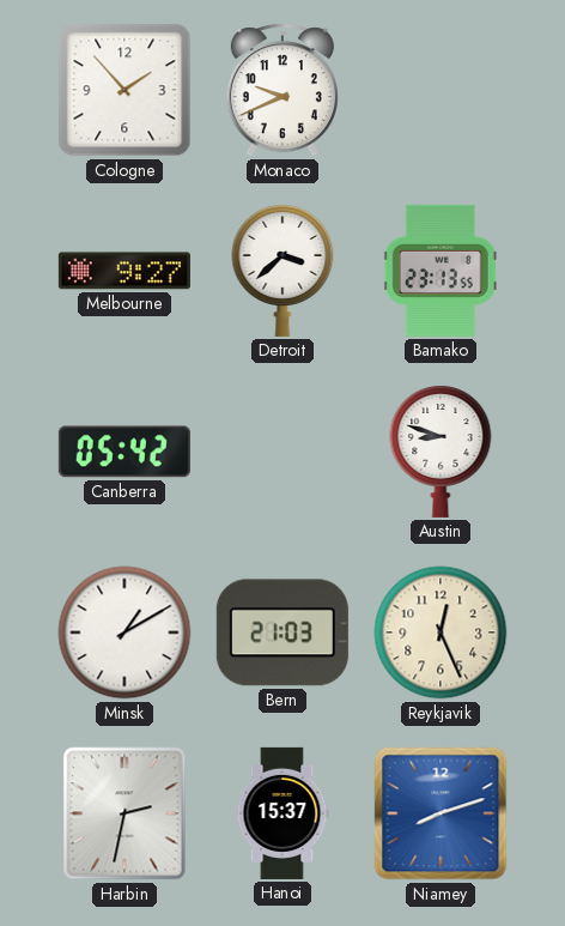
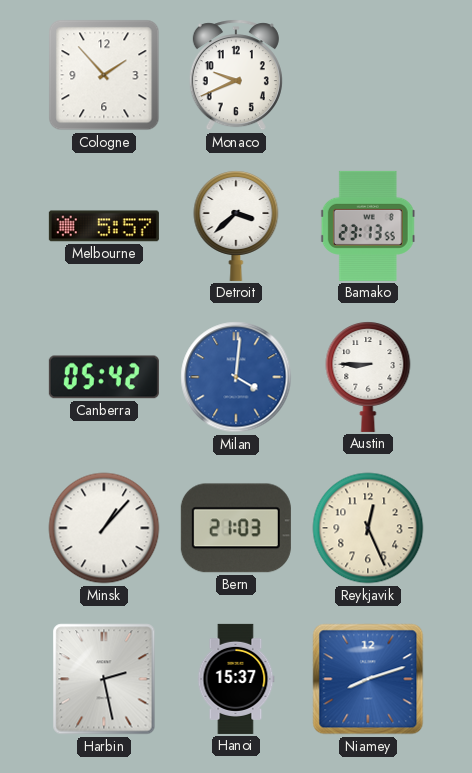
Melbourne: 9:27 -> 5:57
Milan: none -> 4:01
Austin: 8:48 -> 8:45
Minsk: 1:10 -> 1:07
Harbin: 2:32 -> 2:28
